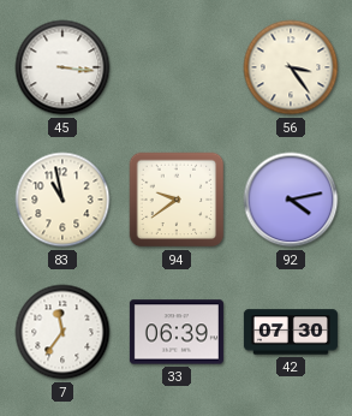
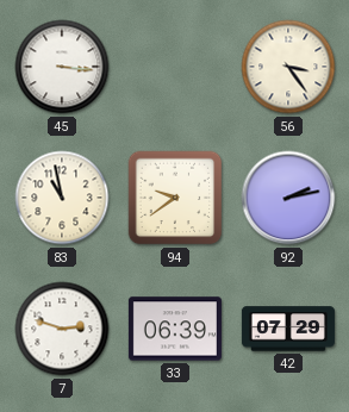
92: 4:13 -> 2:13
7: 11:36 -> 2:48
42: 07:30 -> 07:29
